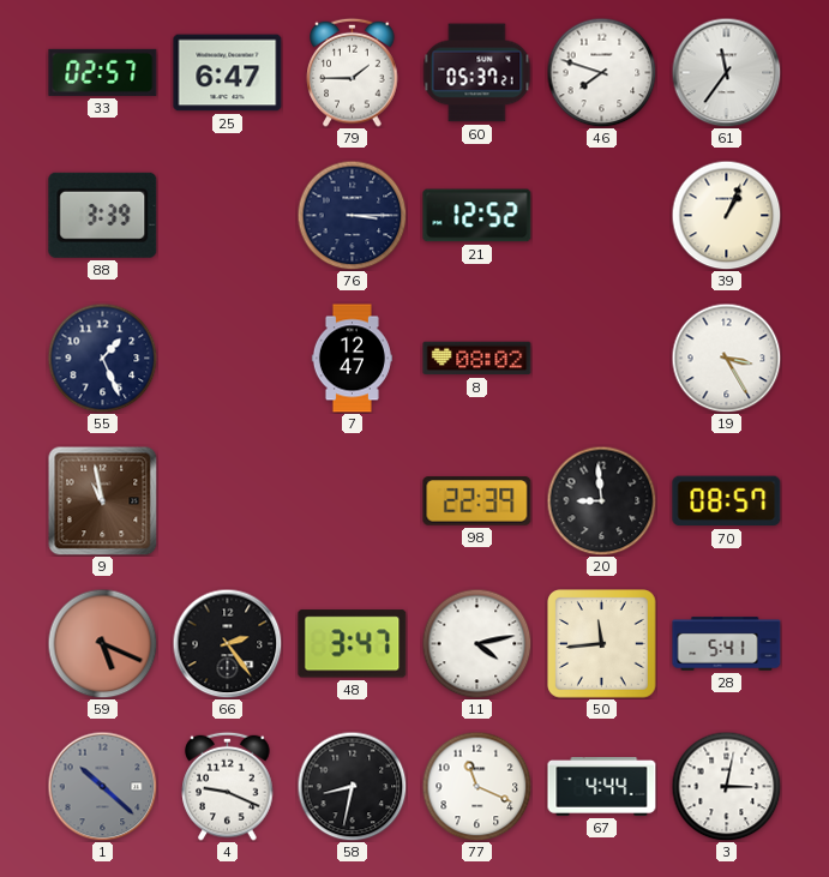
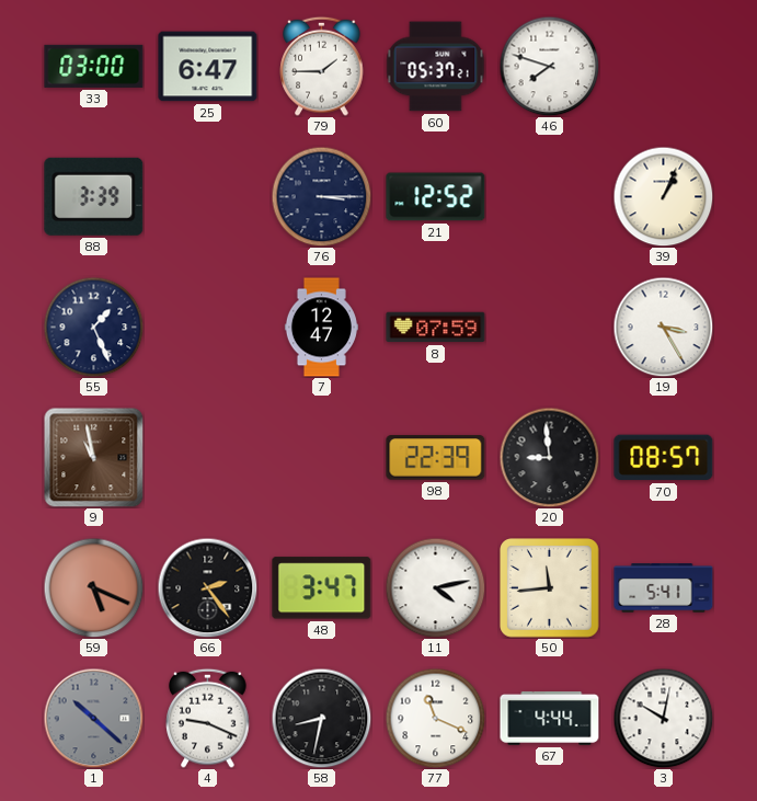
33: 02:57 -> 03:00
61: 11:36 -> none
8: 08:02 -> 07:59
3: 3:02 -> 10:02
